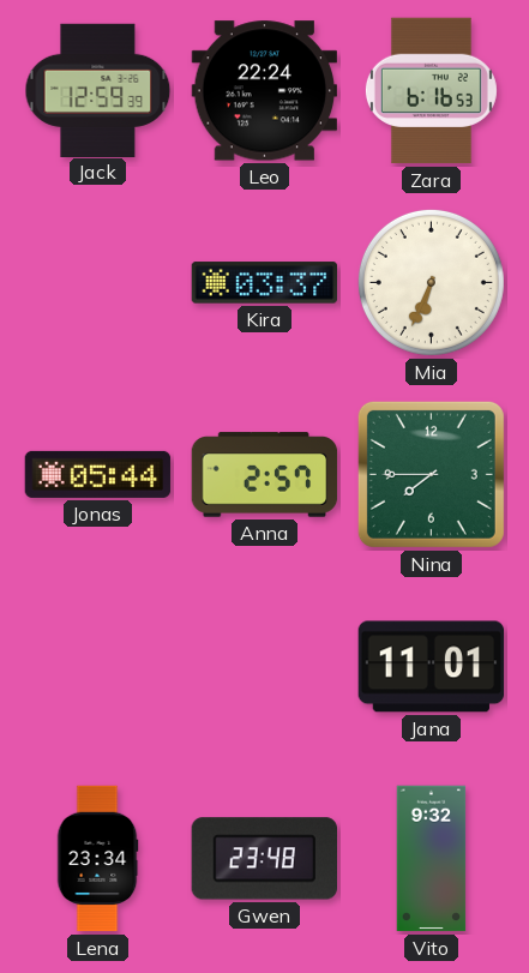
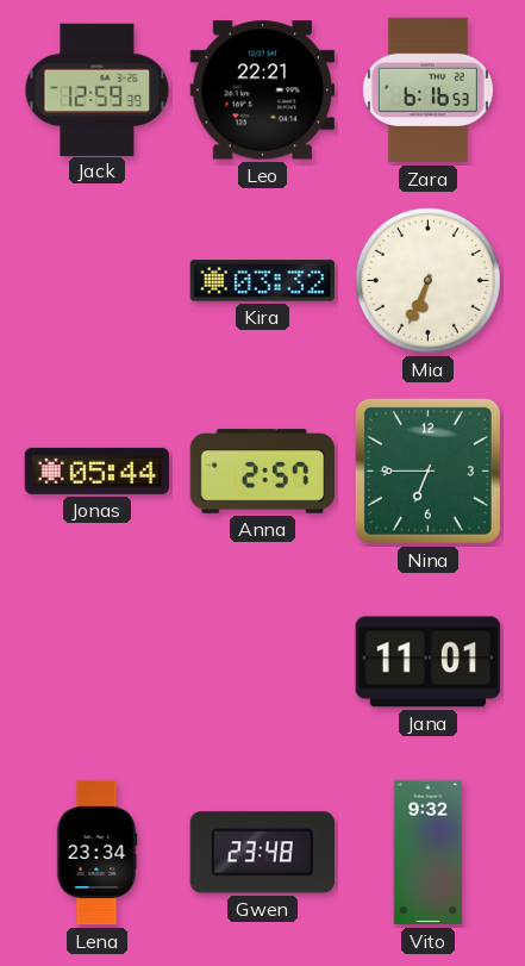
Leo: 22:24 -> 22:21
Kira: 03:37 -> 03:32
Nina: 7:45 -> 6:45
